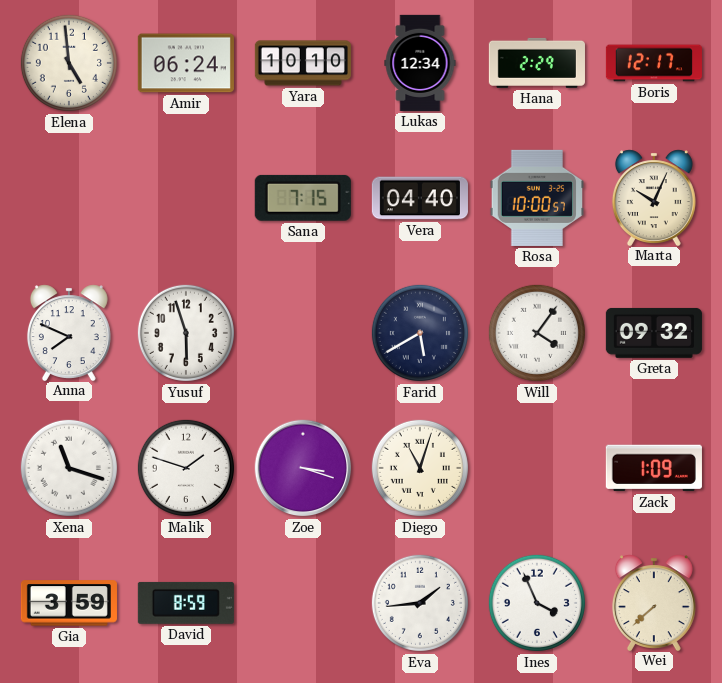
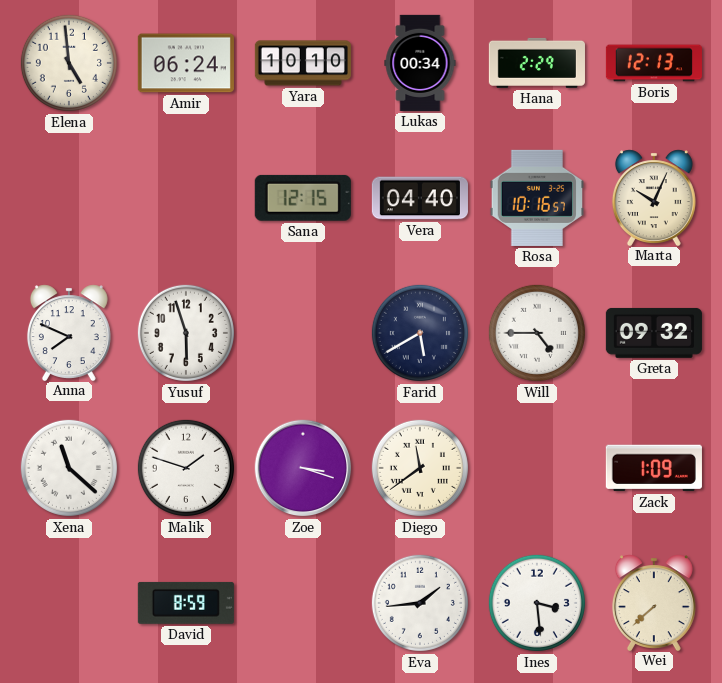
Lukas: 12:34 -> 00:34
Boris: 12:17 -> 12:13
Sana: 7:15 -> 12:15
Rosa: 10:00 -> 10:16
Will: 4:06 -> 4:45
Xena: 11:18 -> 11:22
Diego: 11:03 -> 11:39
Gia: 3:59 -> none
Ines: 3:56 -> 3:29
